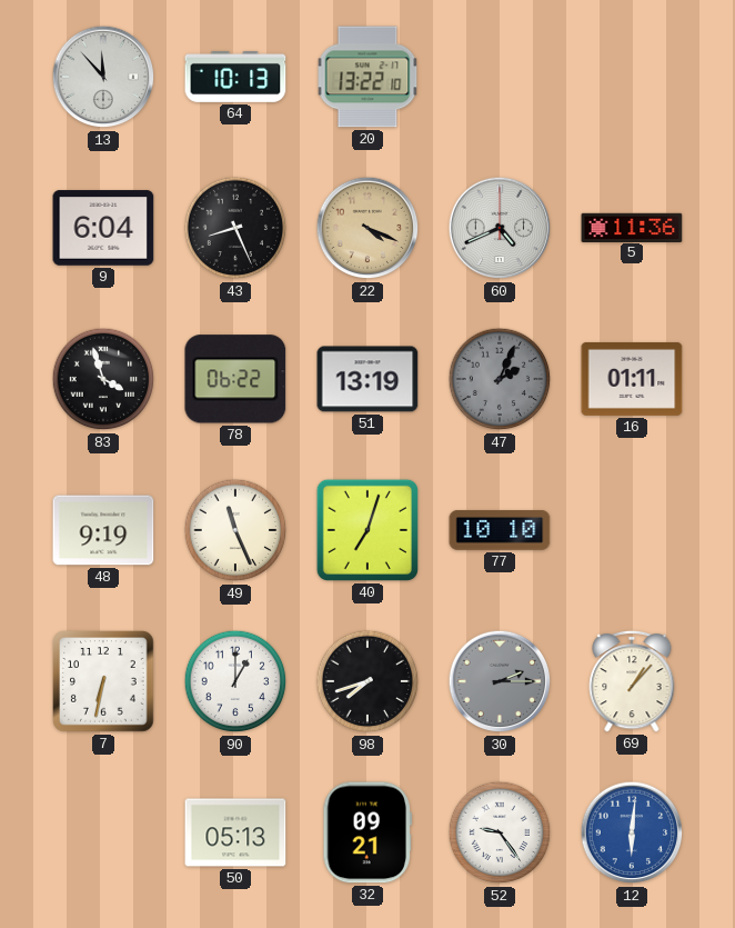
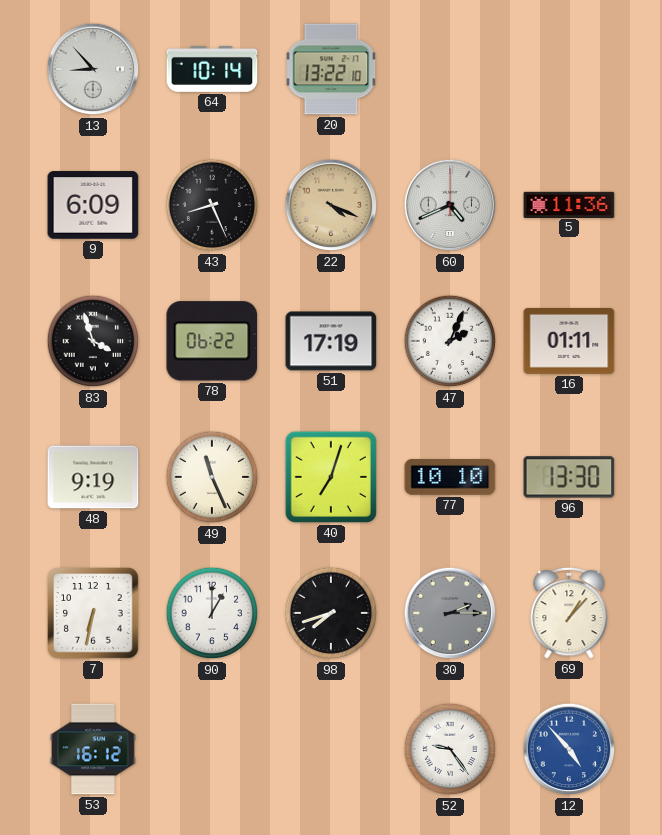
13: 11:53 -> 8:53
64: 10:13 -> 10:14
9: 6:04 -> 6:09
51: 13:19 -> 17:19
47 dial: grey -> white
96: none -> 13:30
53: none -> 16:12
50: 05:13 -> none
32: 09:21 -> none
12: 6:01 -> 4:53
